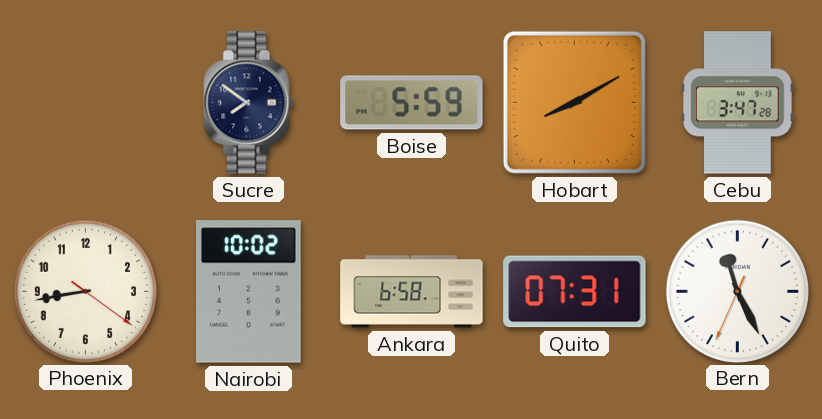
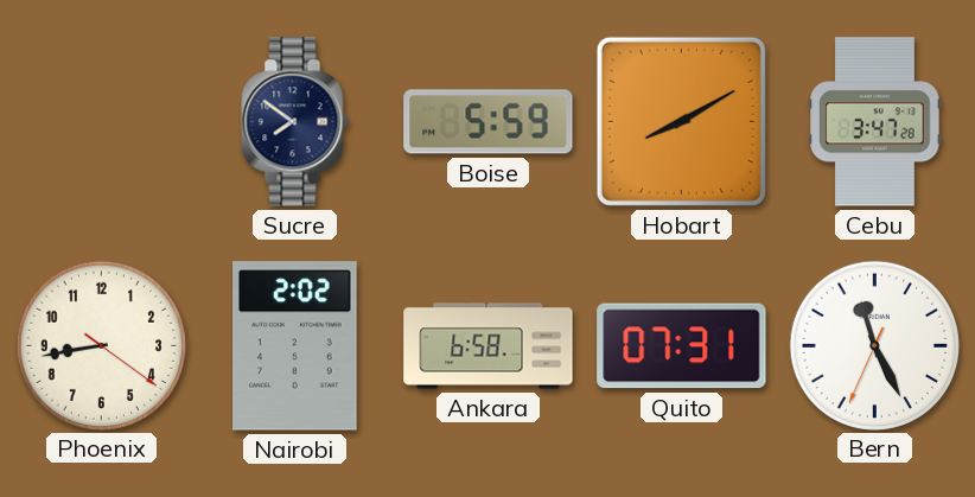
Nairobi: 10:02 -> 2:02
